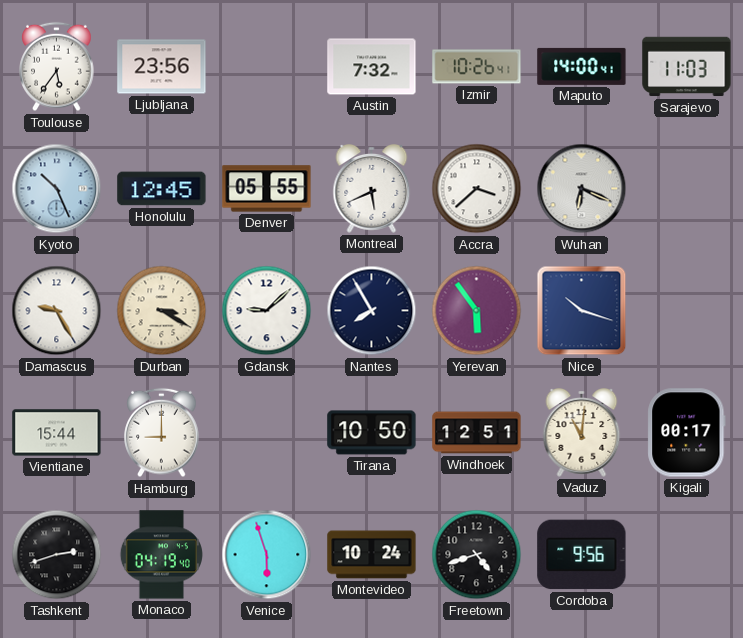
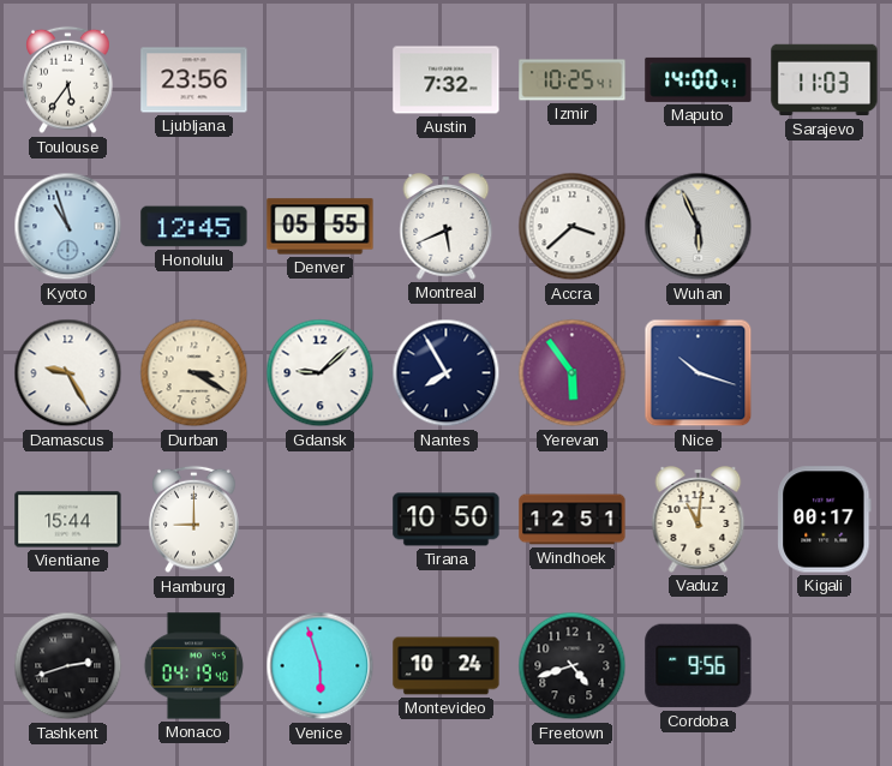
Izmir: 10:26 -> 10:25
Kyoto: 10:26 -> 10:57
Wuhan: 6:19 -> 5:56
